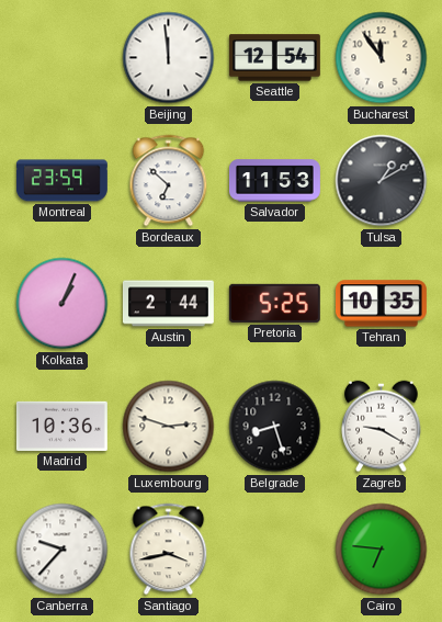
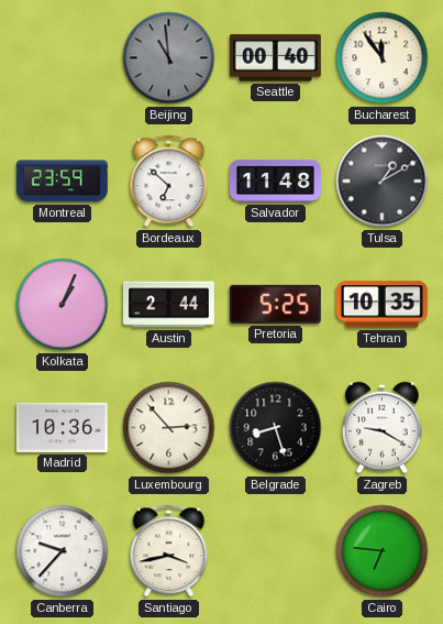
Beijing: 11:59 -> 10:59
Beijing dial: white -> grey
Seattle: 12:54 -> 00:40
Salvador: 11:53 -> 11:48
Luxembourg: 2:48 -> 2:53
